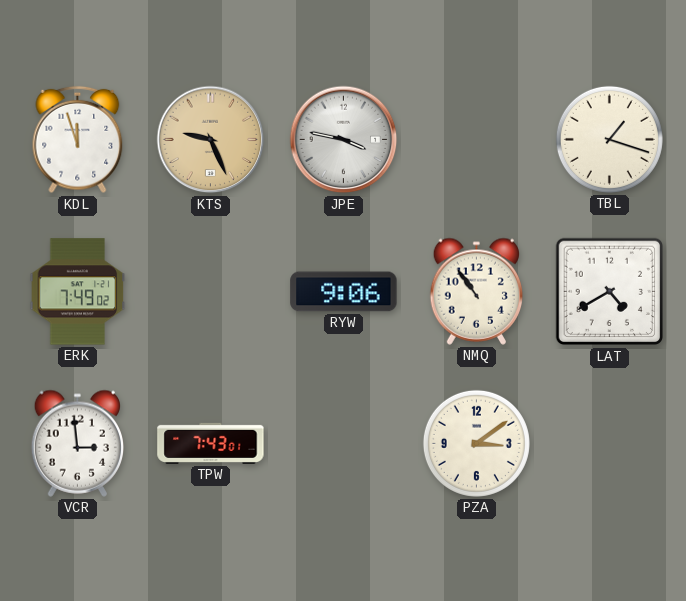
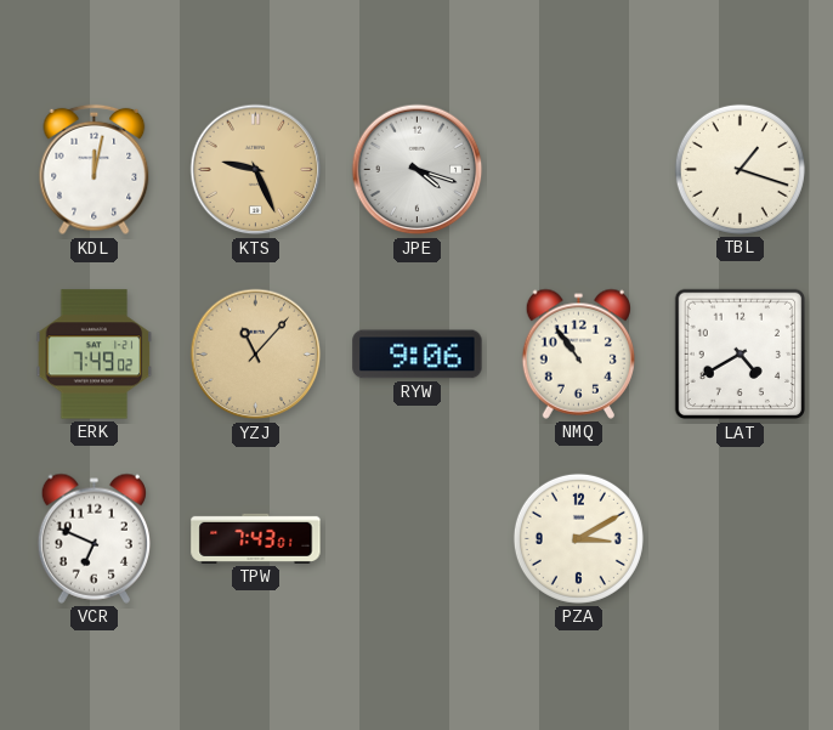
KDL: 11:57 -> 12:02
JPE: 3:47 -> 4:18
YZJ: none -> 11:07
VCR: 2:59 -> 6:49
PZA: 3:09 -> 3:10
